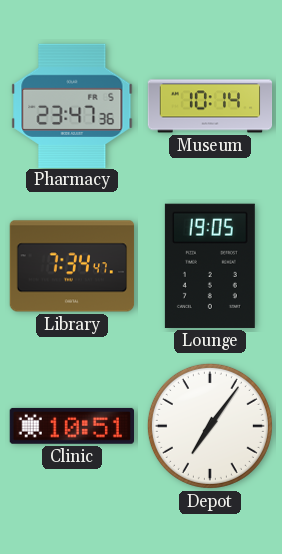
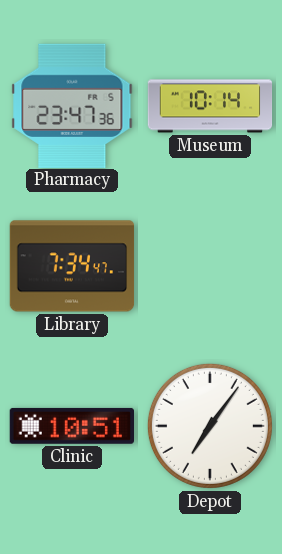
Lounge: 19:05 -> none
